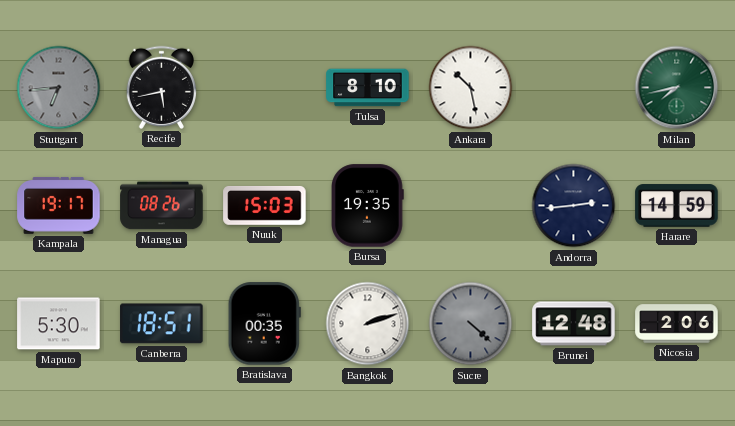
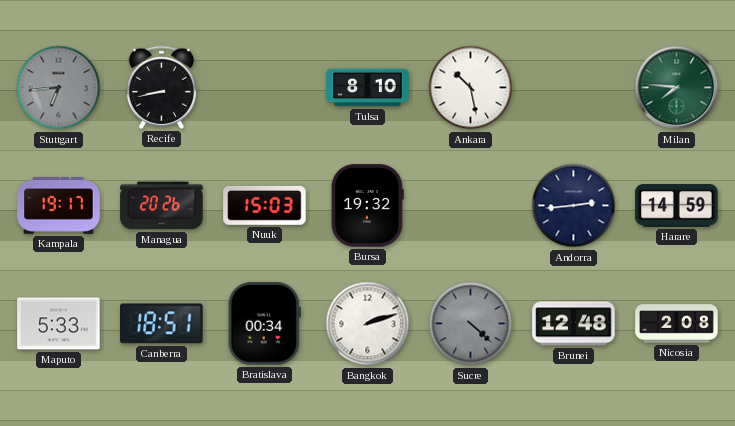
Recife: 5:43 -> 8:43
Milan: 7:43 -> 7:46
Managua: 08:26 -> 20:26
Bursa: 19:35 -> 19:32
Maputo: 5:30 -> 5:33
Bratislava: 00:35 -> 00:34
Nicosia: 2:06 -> 2:08
